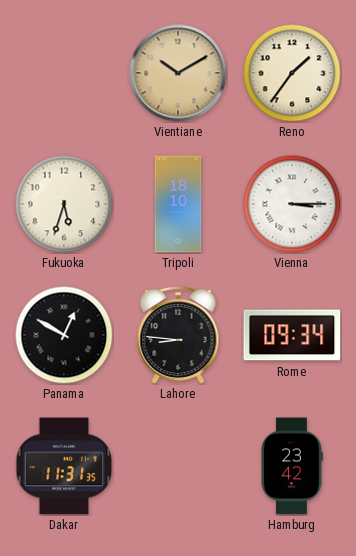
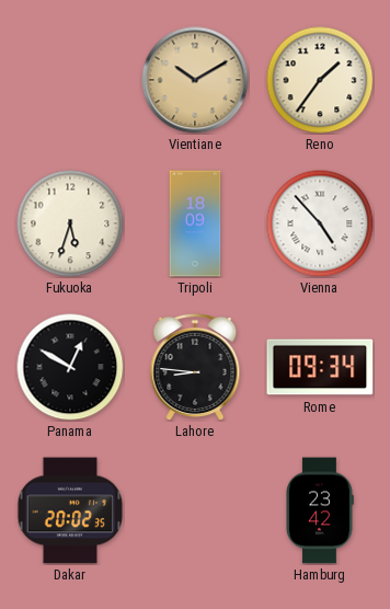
Tripoli: 18:10 -> 18:09
Vienna: 3:15 -> 4:53
Dakar: 11:31 -> 20:02
